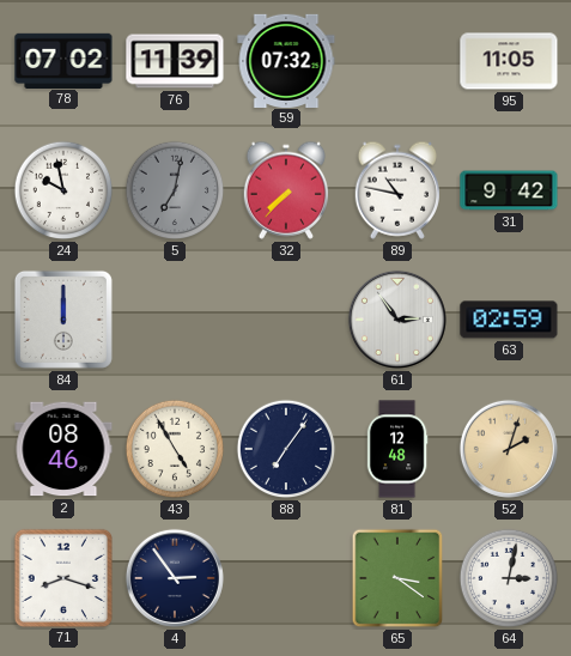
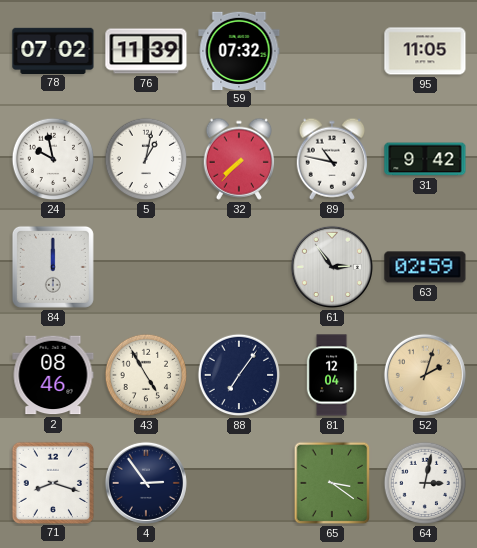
5: 7:02 -> 1:02
5 dial: grey -> white
81: 12:48 -> 12:04
